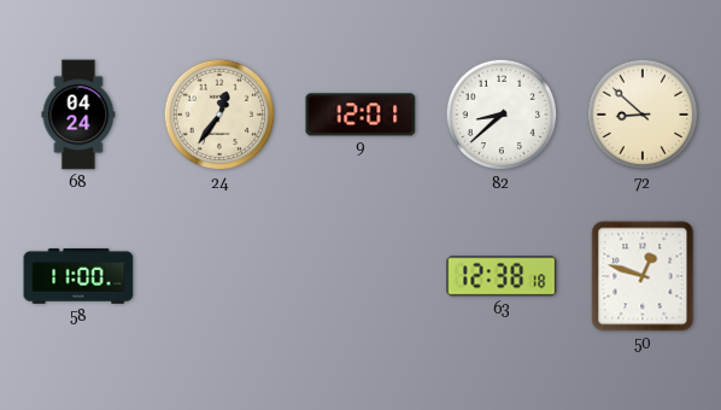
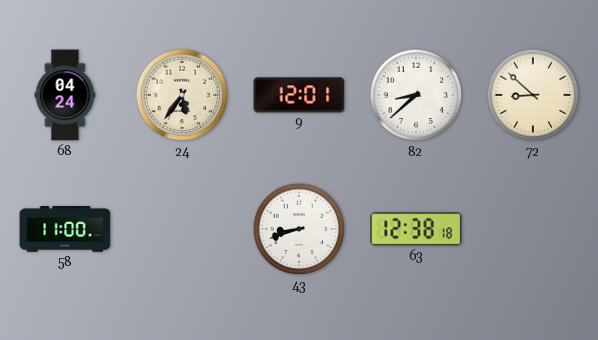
24: 12:36 -> 5:36
43: none -> 8:42
50: 12:48 -> none
